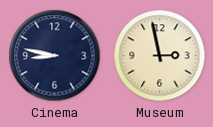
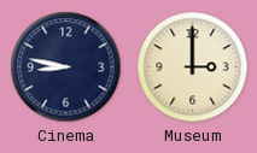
Museum: 2:58 -> 3:00
